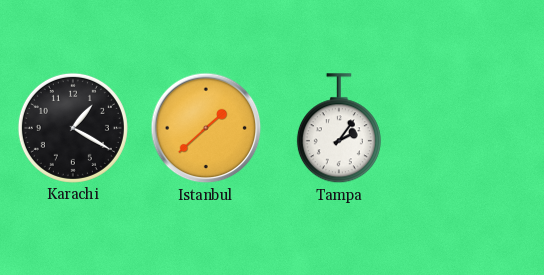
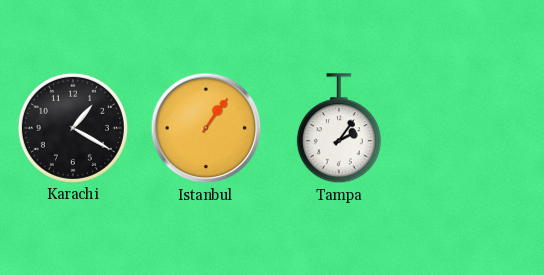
Istanbul: 1:38 -> 1:06
